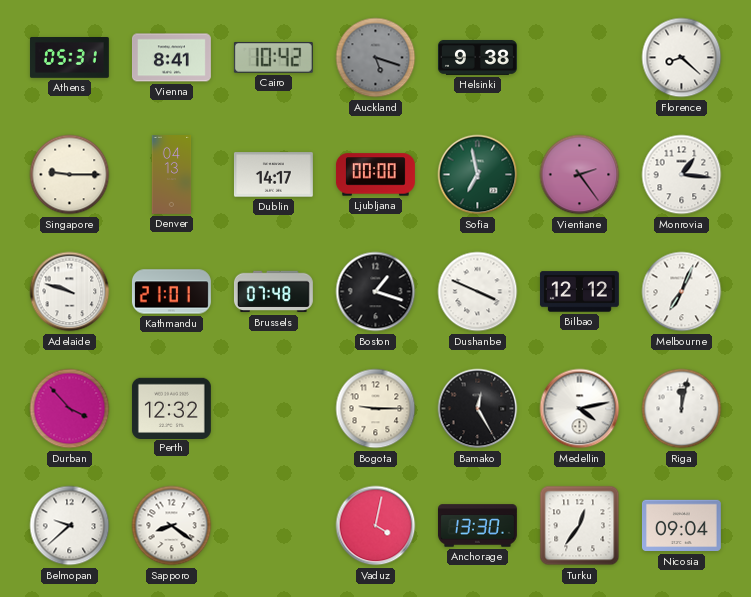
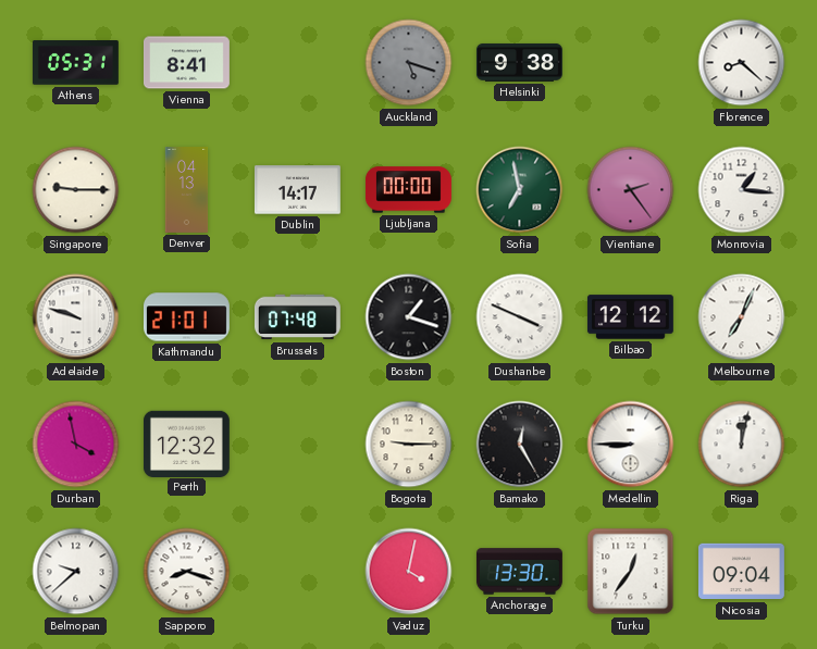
Cairo: 10:42 -> none
Durban: 3:53 -> 3:58
Medellin: 4:13 -> 8:45
Sapporo: 8:21 -> 8:18
